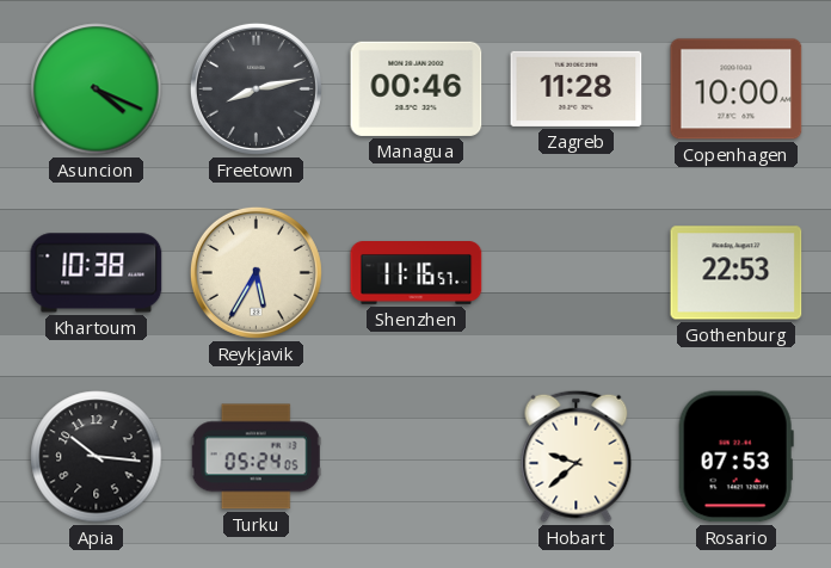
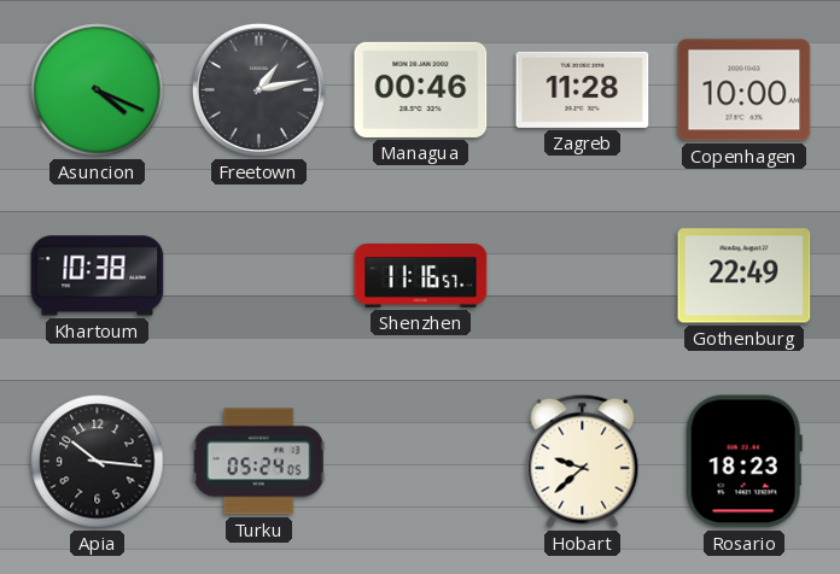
Freetown: 8:13 -> 1:13
Reykjavik: 5:35 -> none
Gothenburg: 22:53 -> 22:49
Rosario: 07:53 -> 18:23
